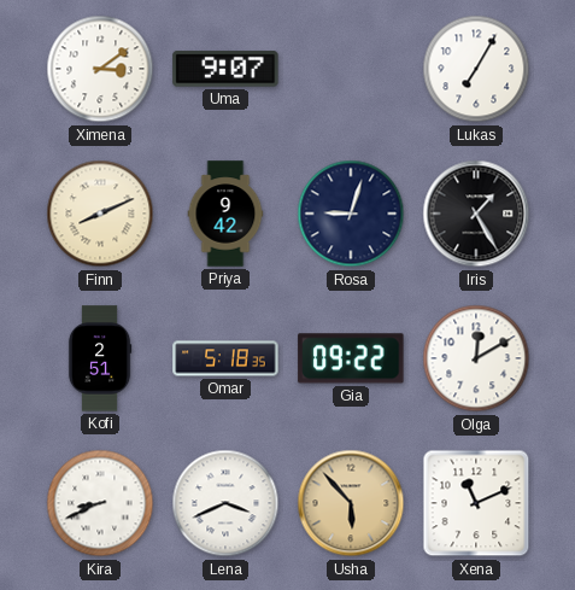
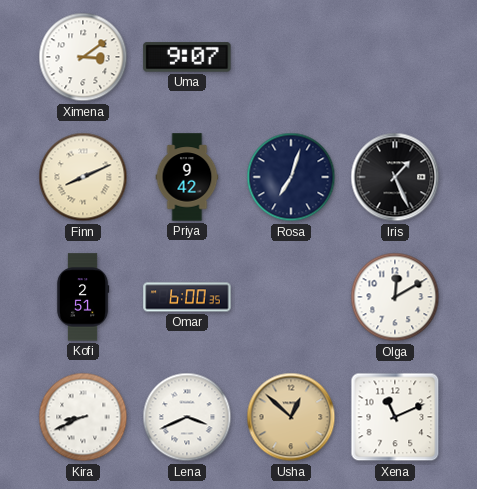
Lukas: 7:05 -> none
Rosa: 9:03 -> 7:03
Iris: 1:25 -> 1:26
Omar: 5:18 -> 6:00
Gia: 09:22 -> none
Usha: 5:53 -> 12:52
